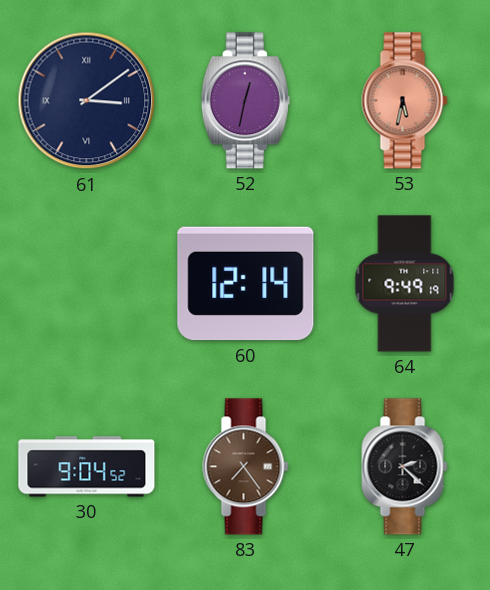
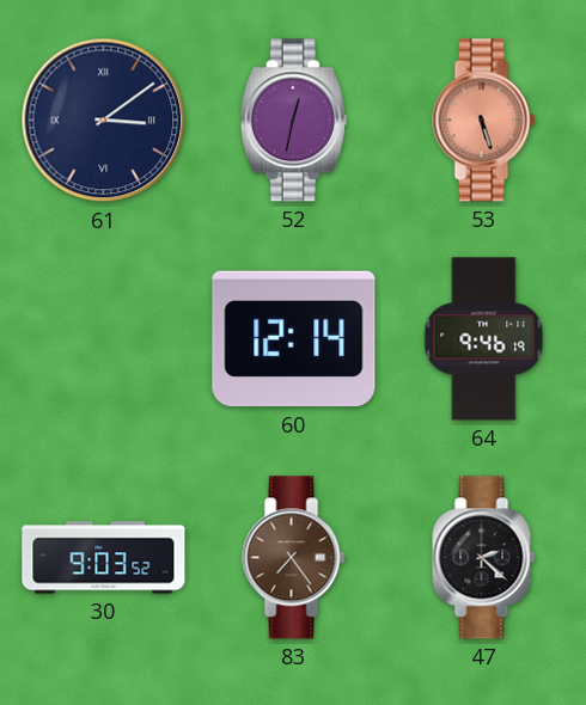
53: 5:32 -> 5:27
64: 9:49 -> 9:46
30: 9:04 -> 9:03
